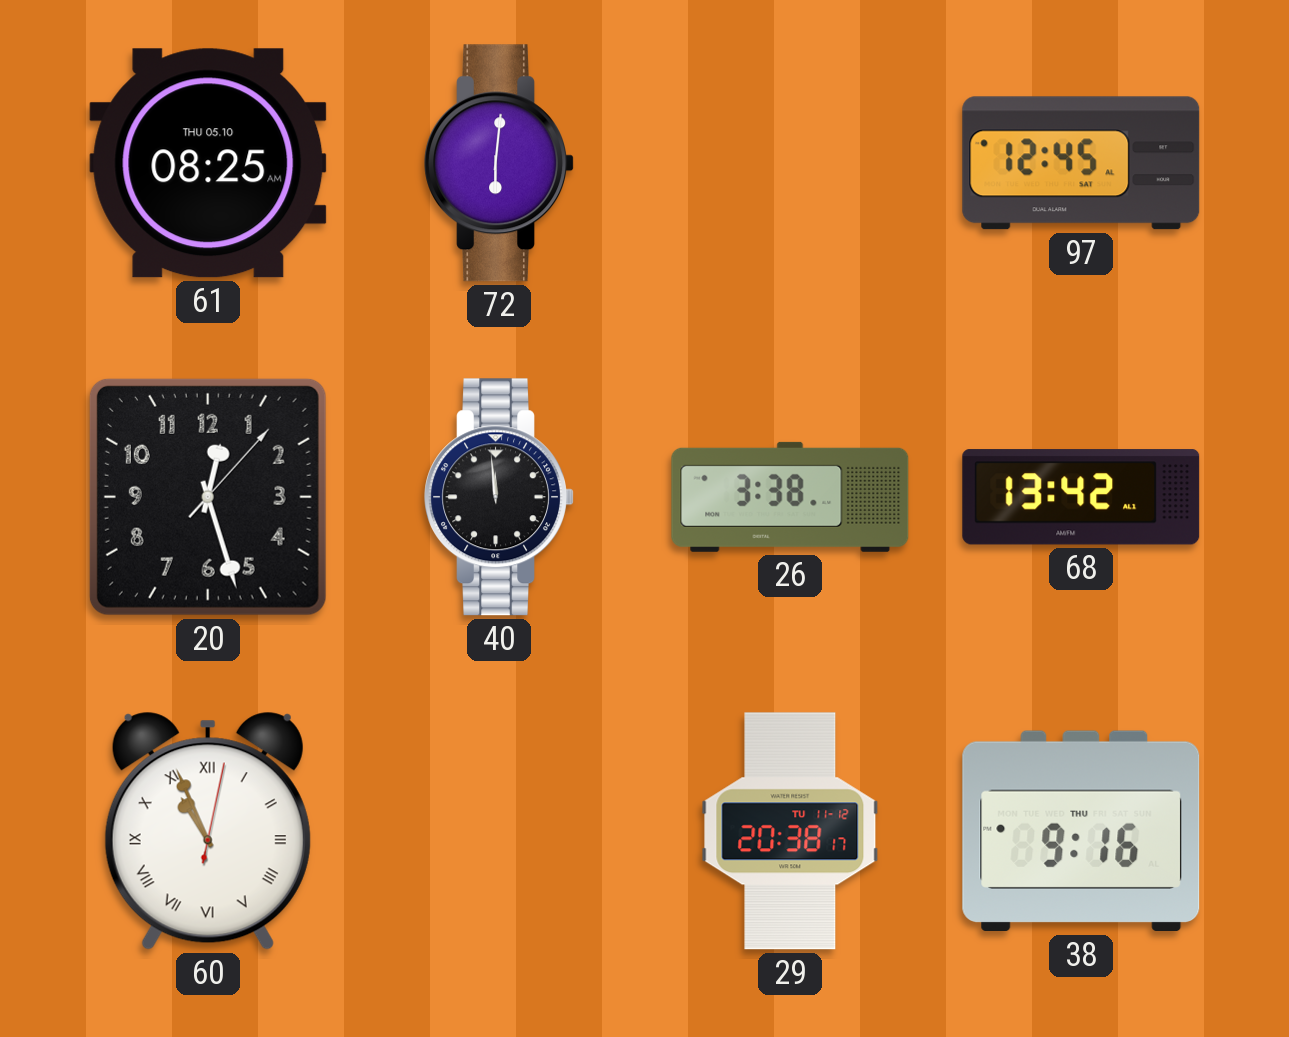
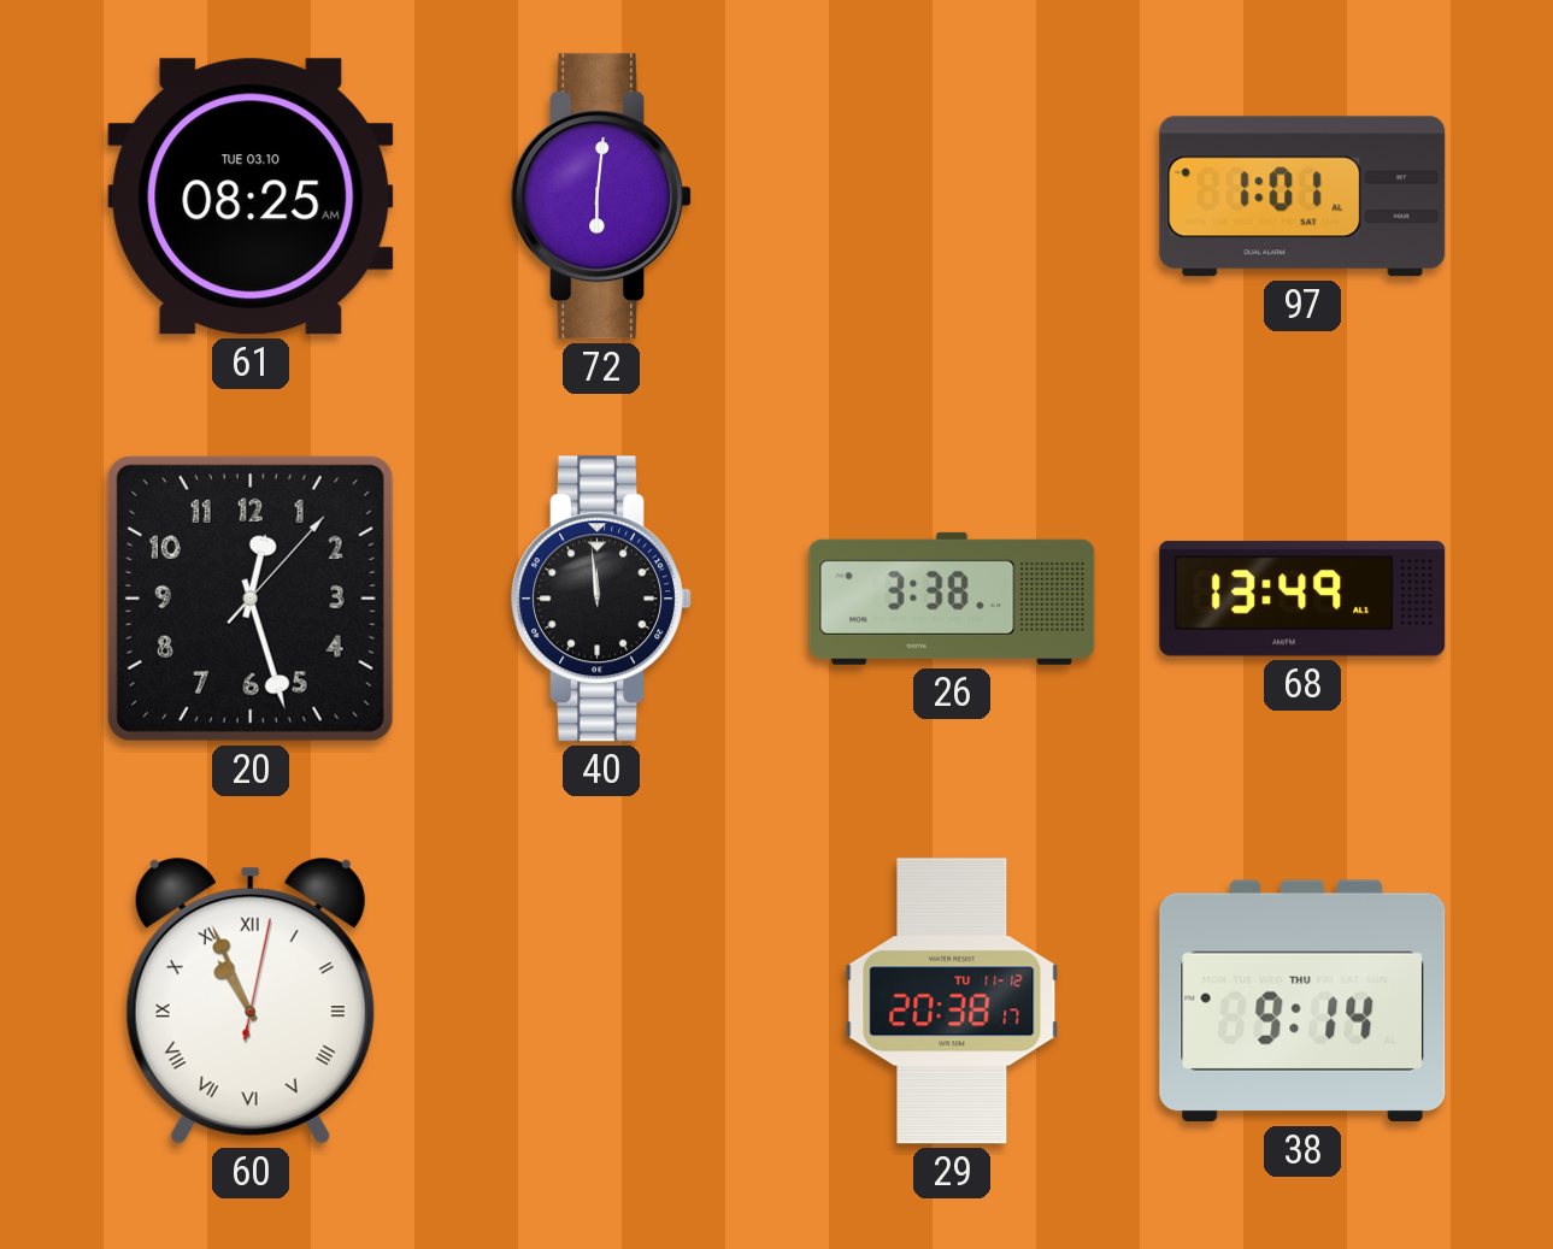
61 date: THU 05.10 -> TUE 03.10
97: 12:45 -> 1:01
68: 13:42 -> 13:49
38: 9:16 -> 9:14
